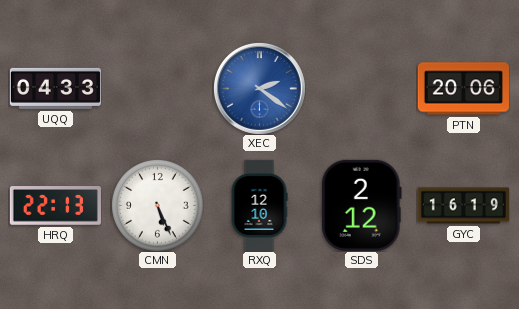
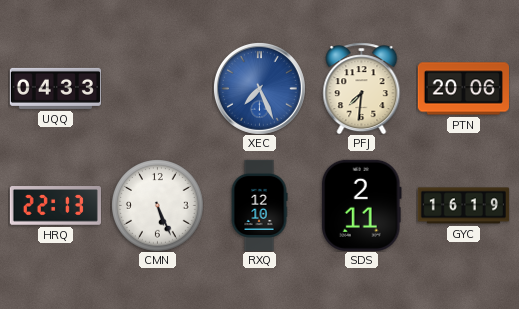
XEC: 2:21 -> 7:26
PFJ: none -> 7:31
SDS: 2:12 -> 2:11
